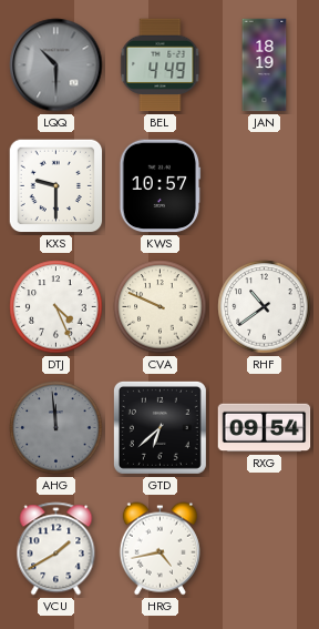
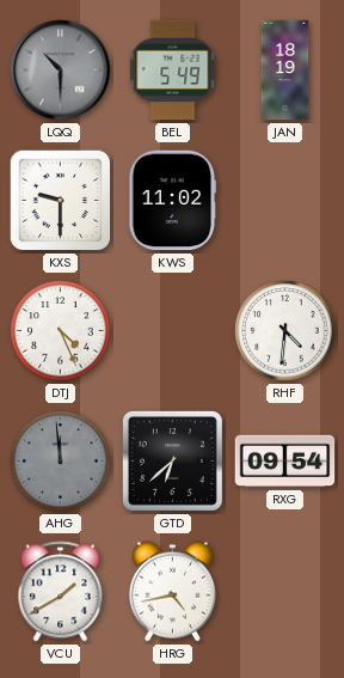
BEL: 4:49 -> 5:49
KWS: 10:57 -> 11:02
CVA: 9:49 -> none
RHF: 10:39 -> 4:31
